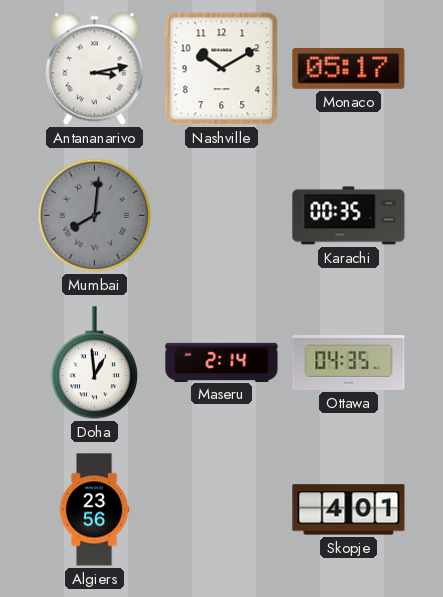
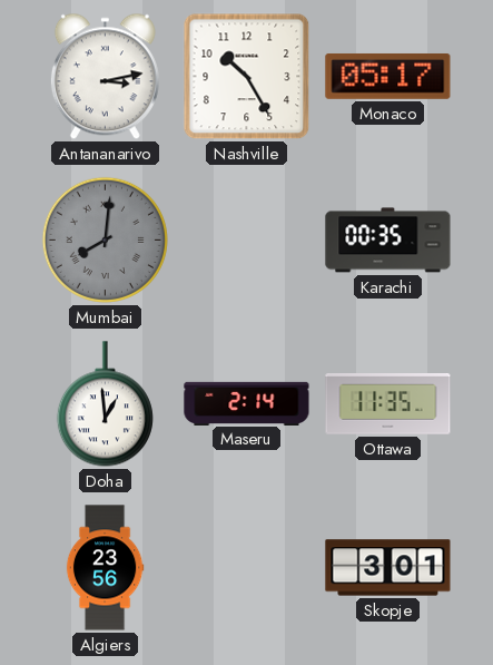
Nashville: 10:10 -> 10:25
Ottawa: 04:35 -> 11:35
Skopje: 4:01 -> 3:01
